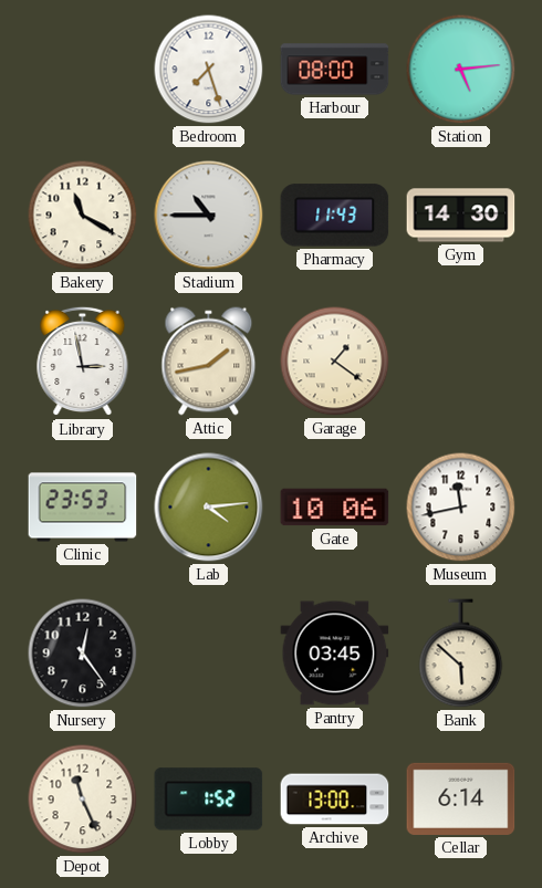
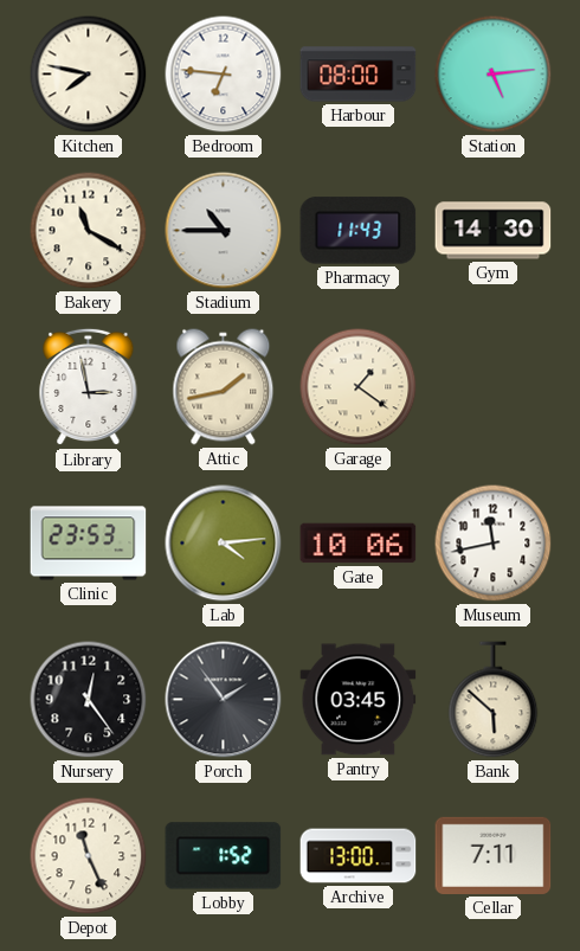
Kitchen: none -> 7:47
Bedroom: 7:27 -> 6:46
Porch: none -> 1:54
Cellar: 6:14 -> 7:11
